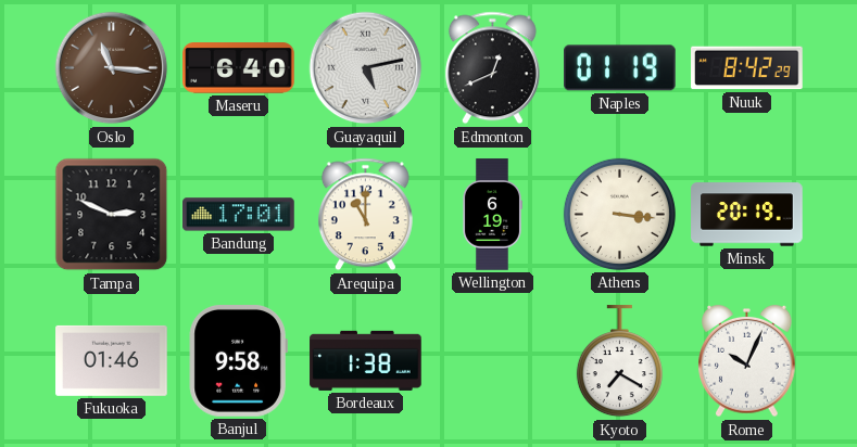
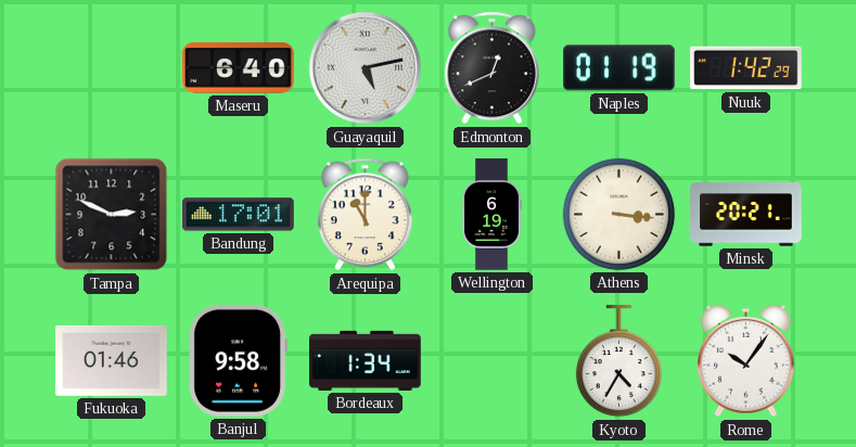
Oslo: 11:16 -> none
Nuuk: 8:42 -> 1:42
Minsk: 20:19 -> 20:21
Bordeaux: 1:38 -> 1:34
Kyoto: 7:20 -> 4:35
Rome: 10:04 -> 10:06
